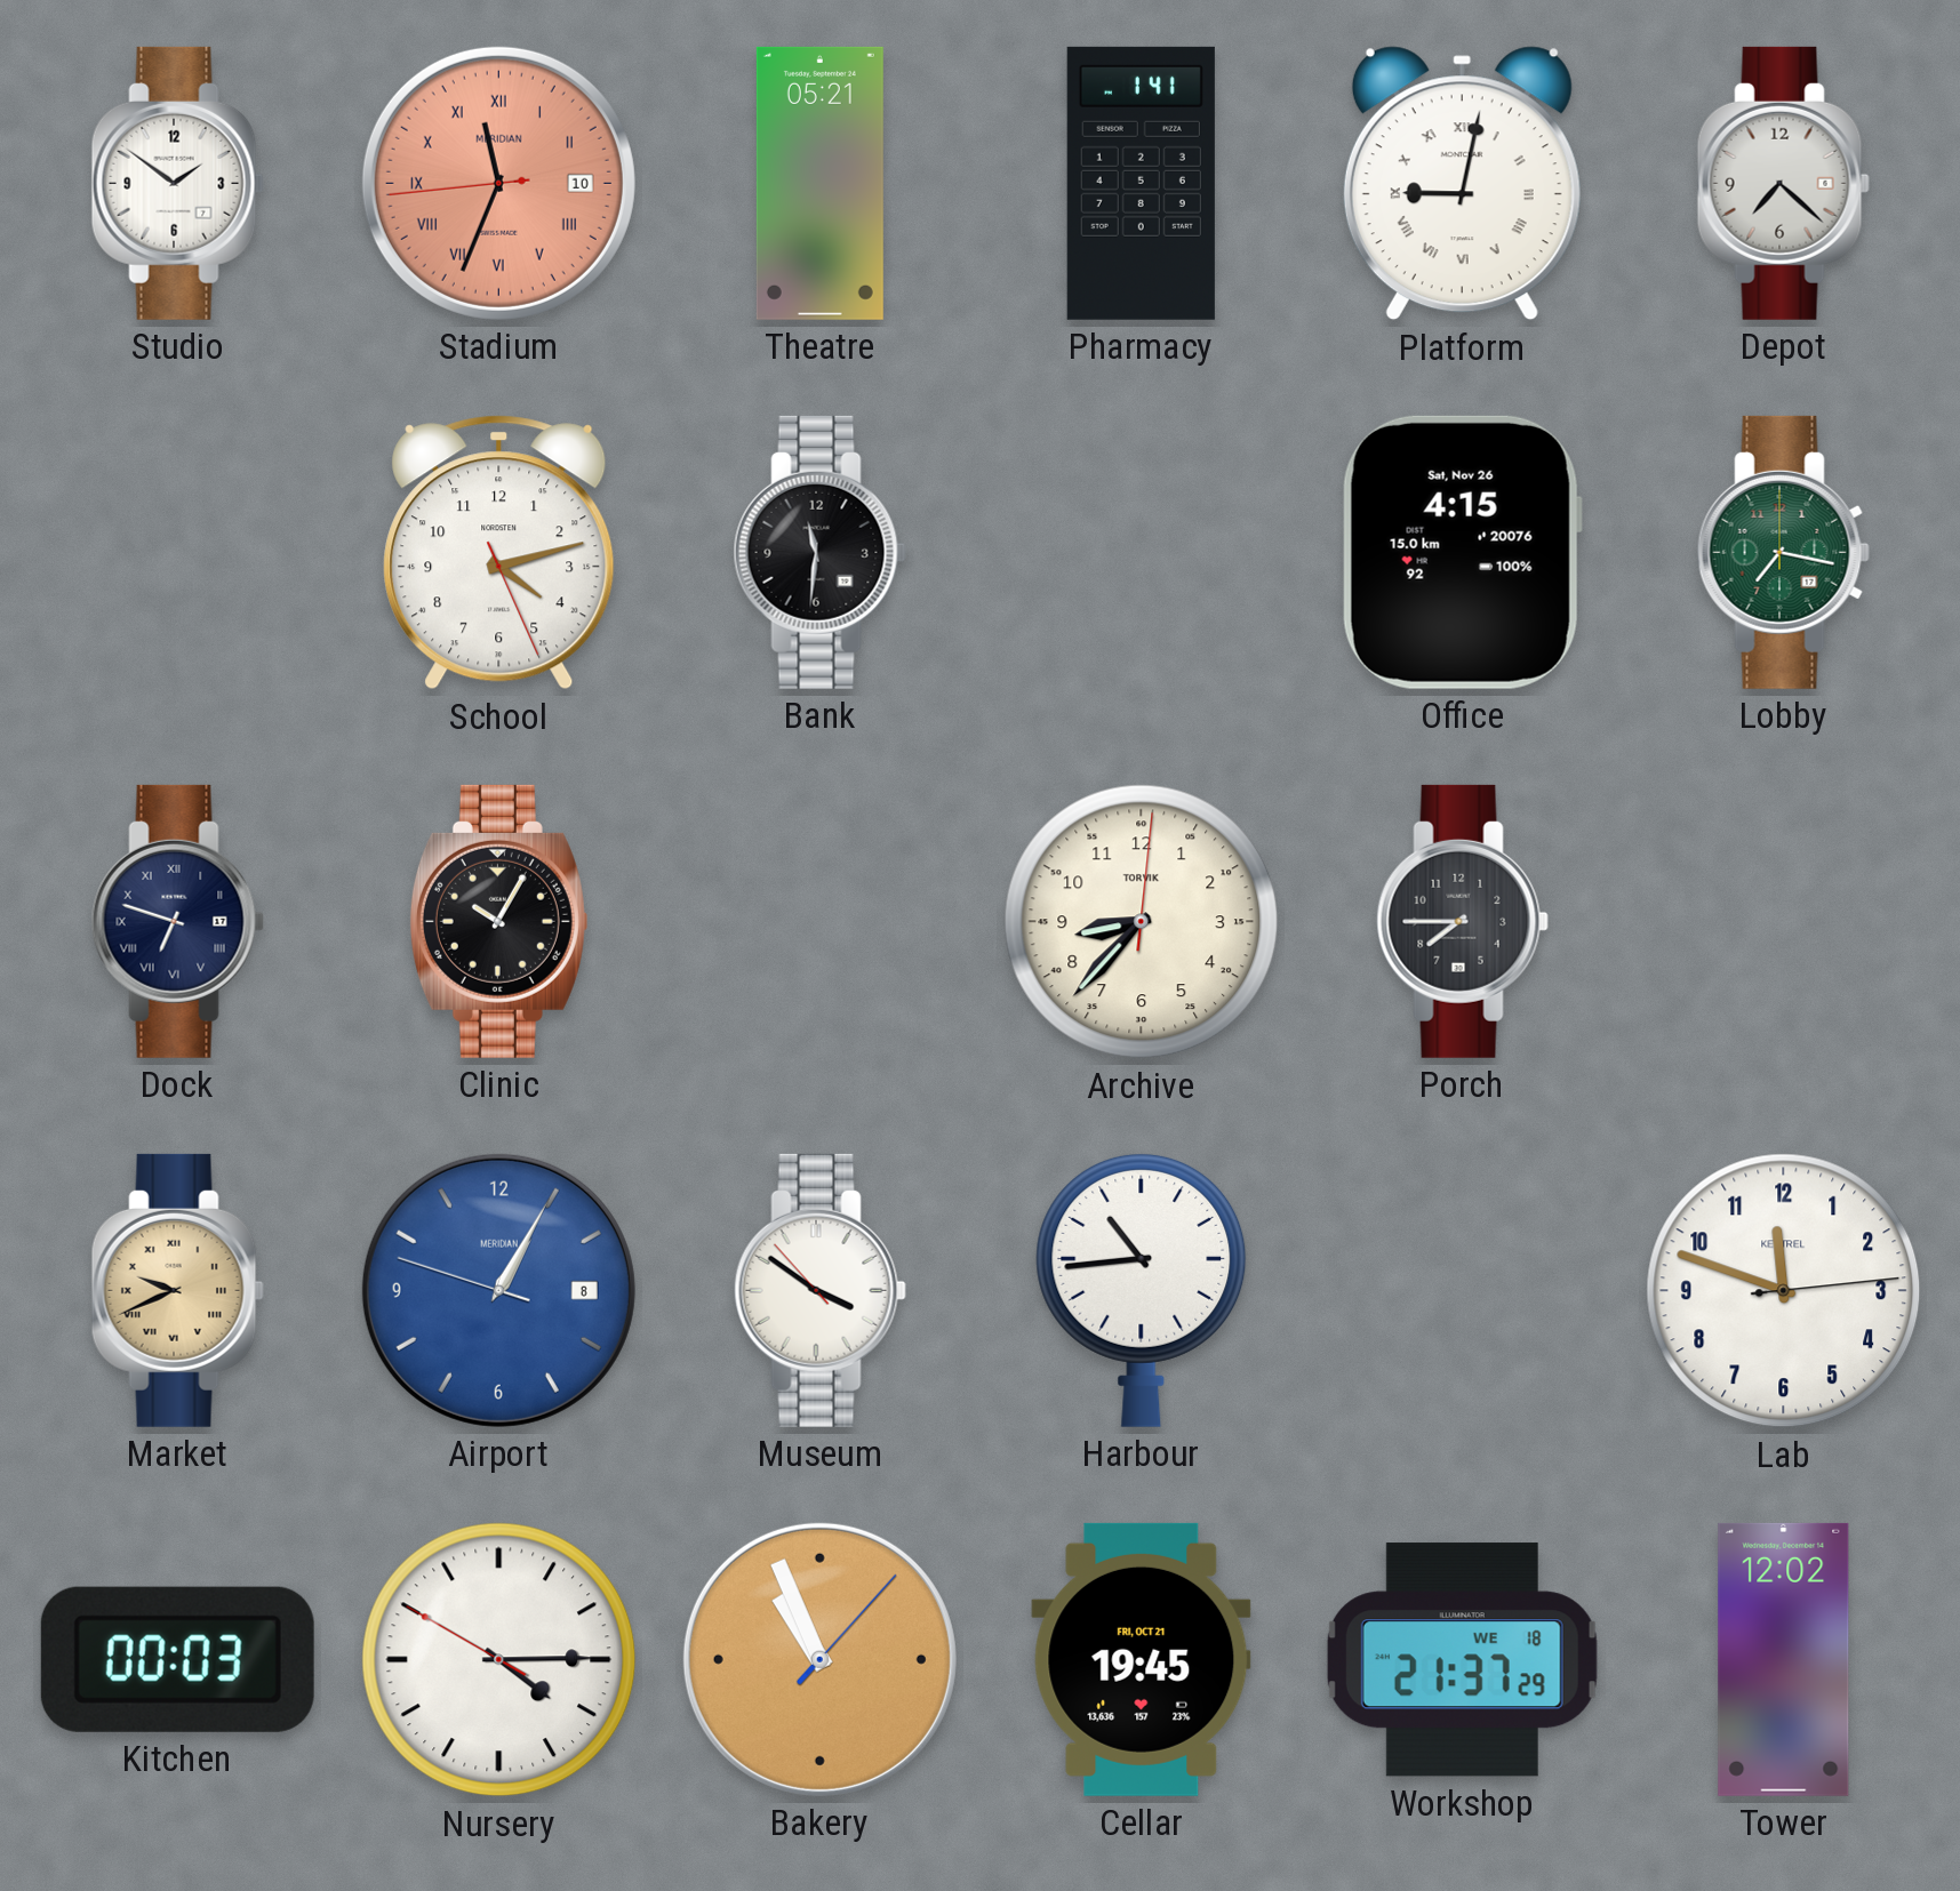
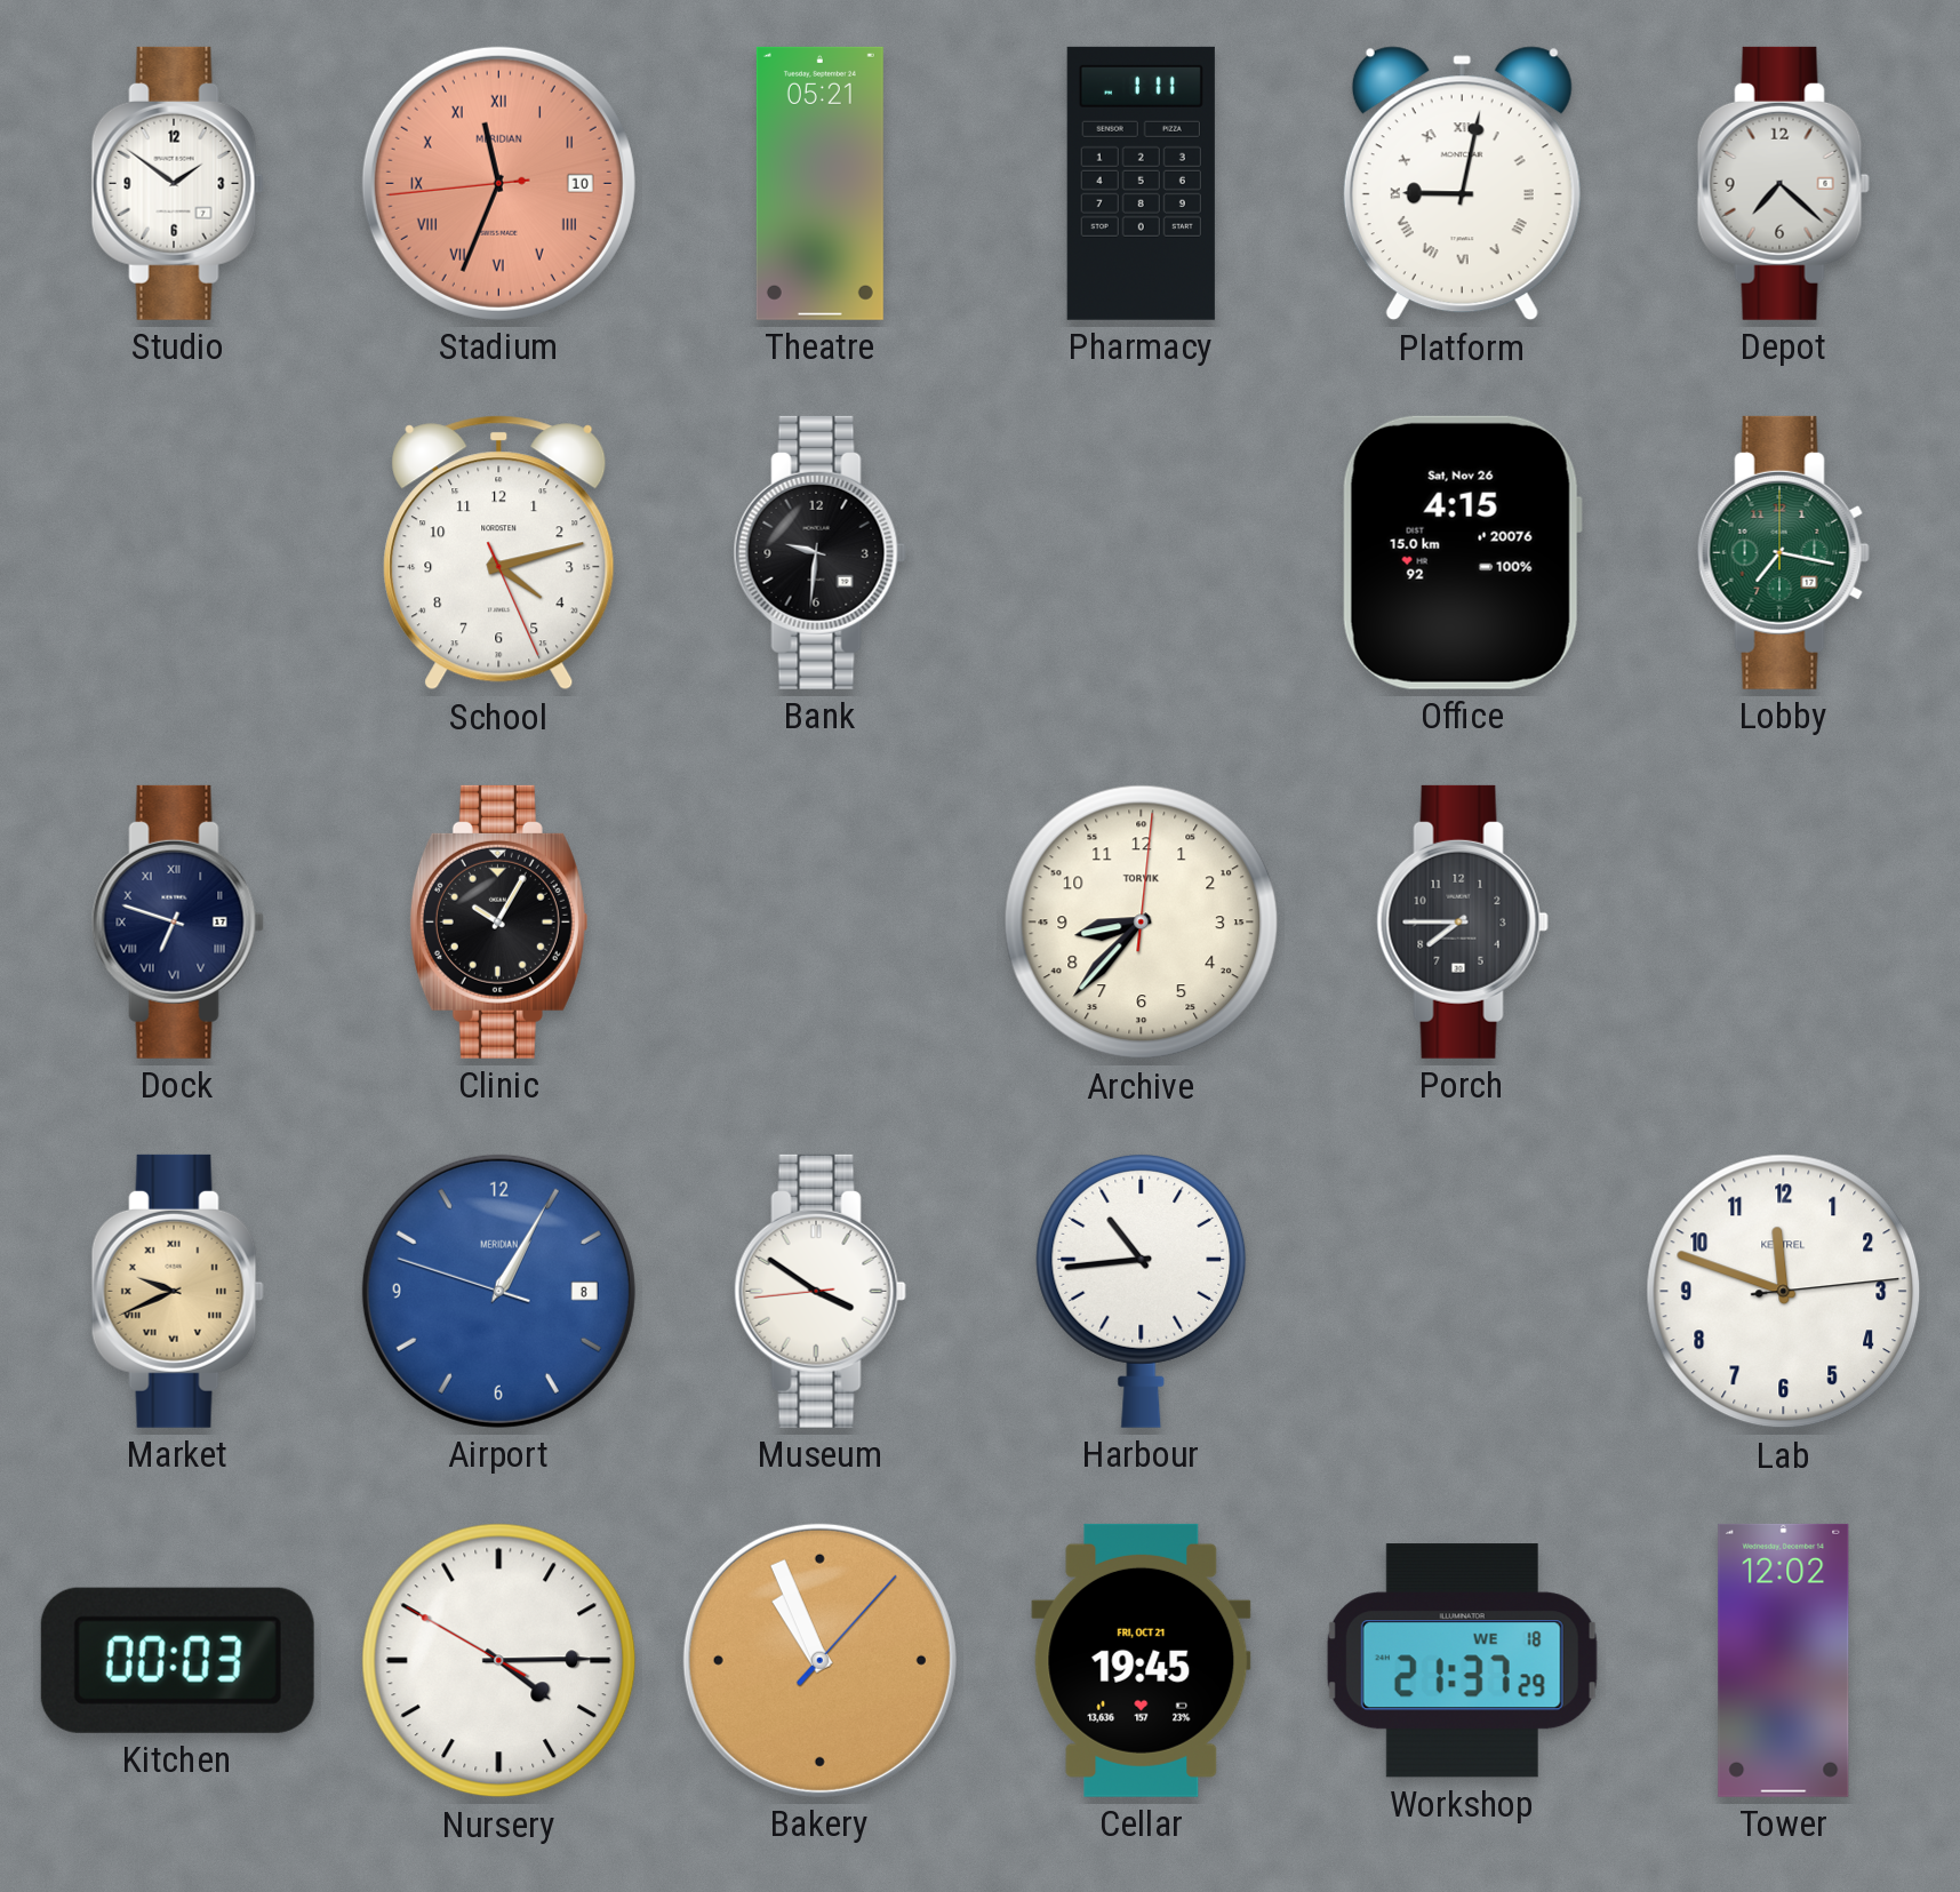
Pharmacy: 1:41 -> 1:11
Bank: 11:31 -> 9:31
Museum: 3:50:53 -> 3:50:44
